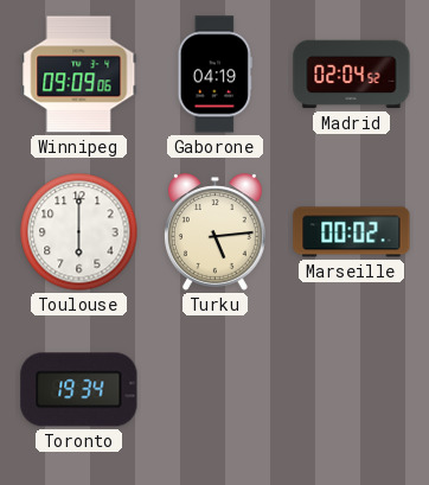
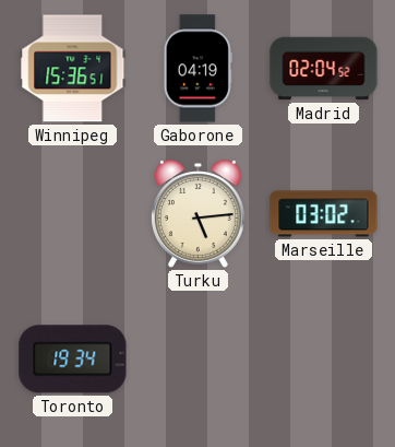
Winnipeg: 09:09 -> 15:36
Toulouse: 6:00 -> none
Marseille: 00:02 -> 03:02
